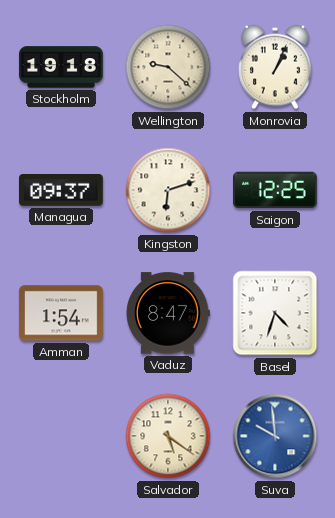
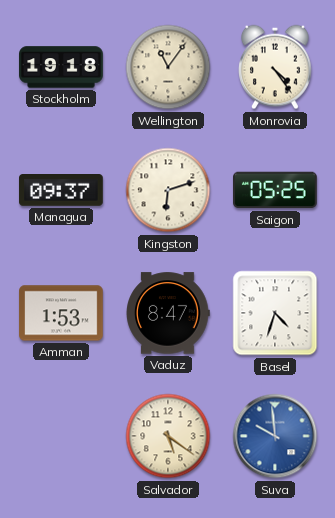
Wellington: 9:22 -> 11:06
Monrovia: 1:04 -> 4:24
Saigon: 12:25 -> 05:25
Amman: 1:54 -> 1:53
